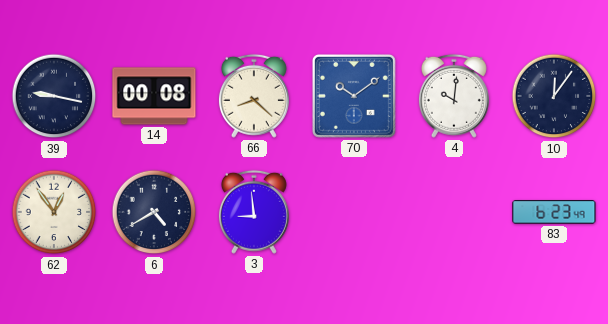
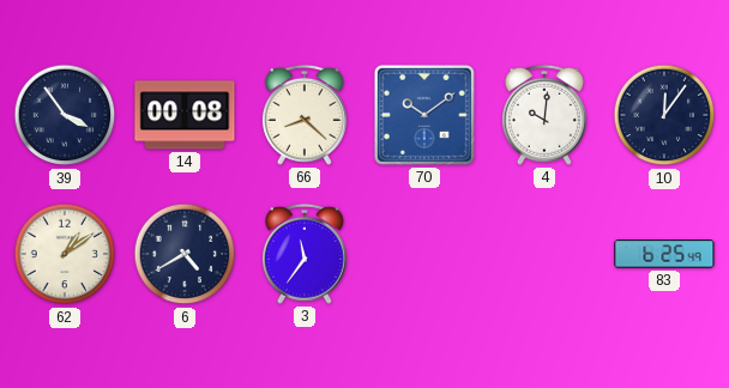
39: 9:17 -> 3:54
62: 12:54 -> 1:09
3: 8:59 -> 11:36
83: 6:23 -> 6:25
